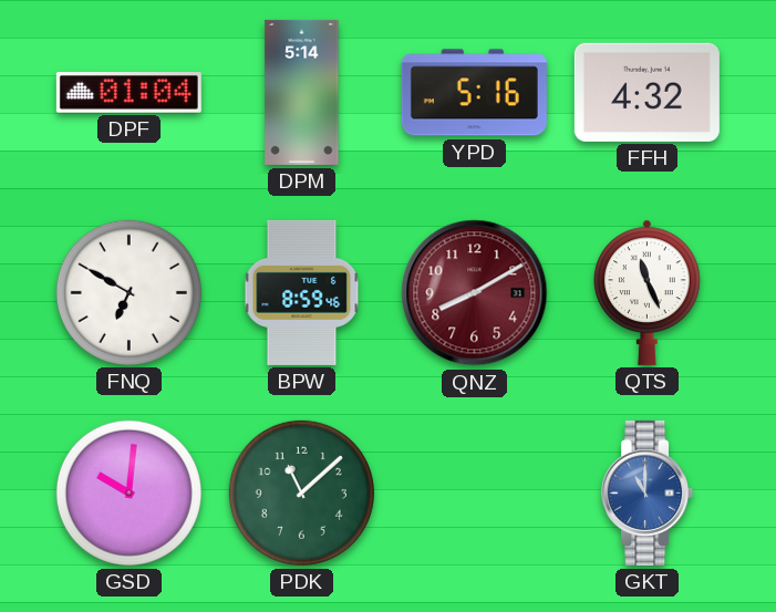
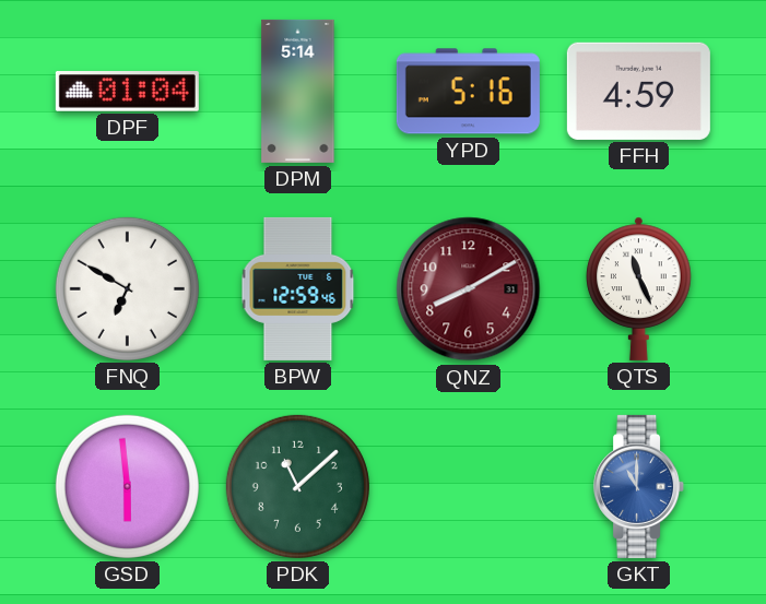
FFH: 4:32 -> 4:59
BPW: 8:59 -> 12:59
GSD: 10:01 -> 5:59
